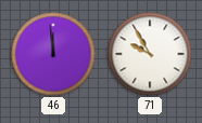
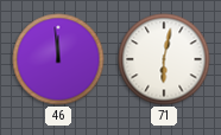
71: 9:55 -> 6:02
